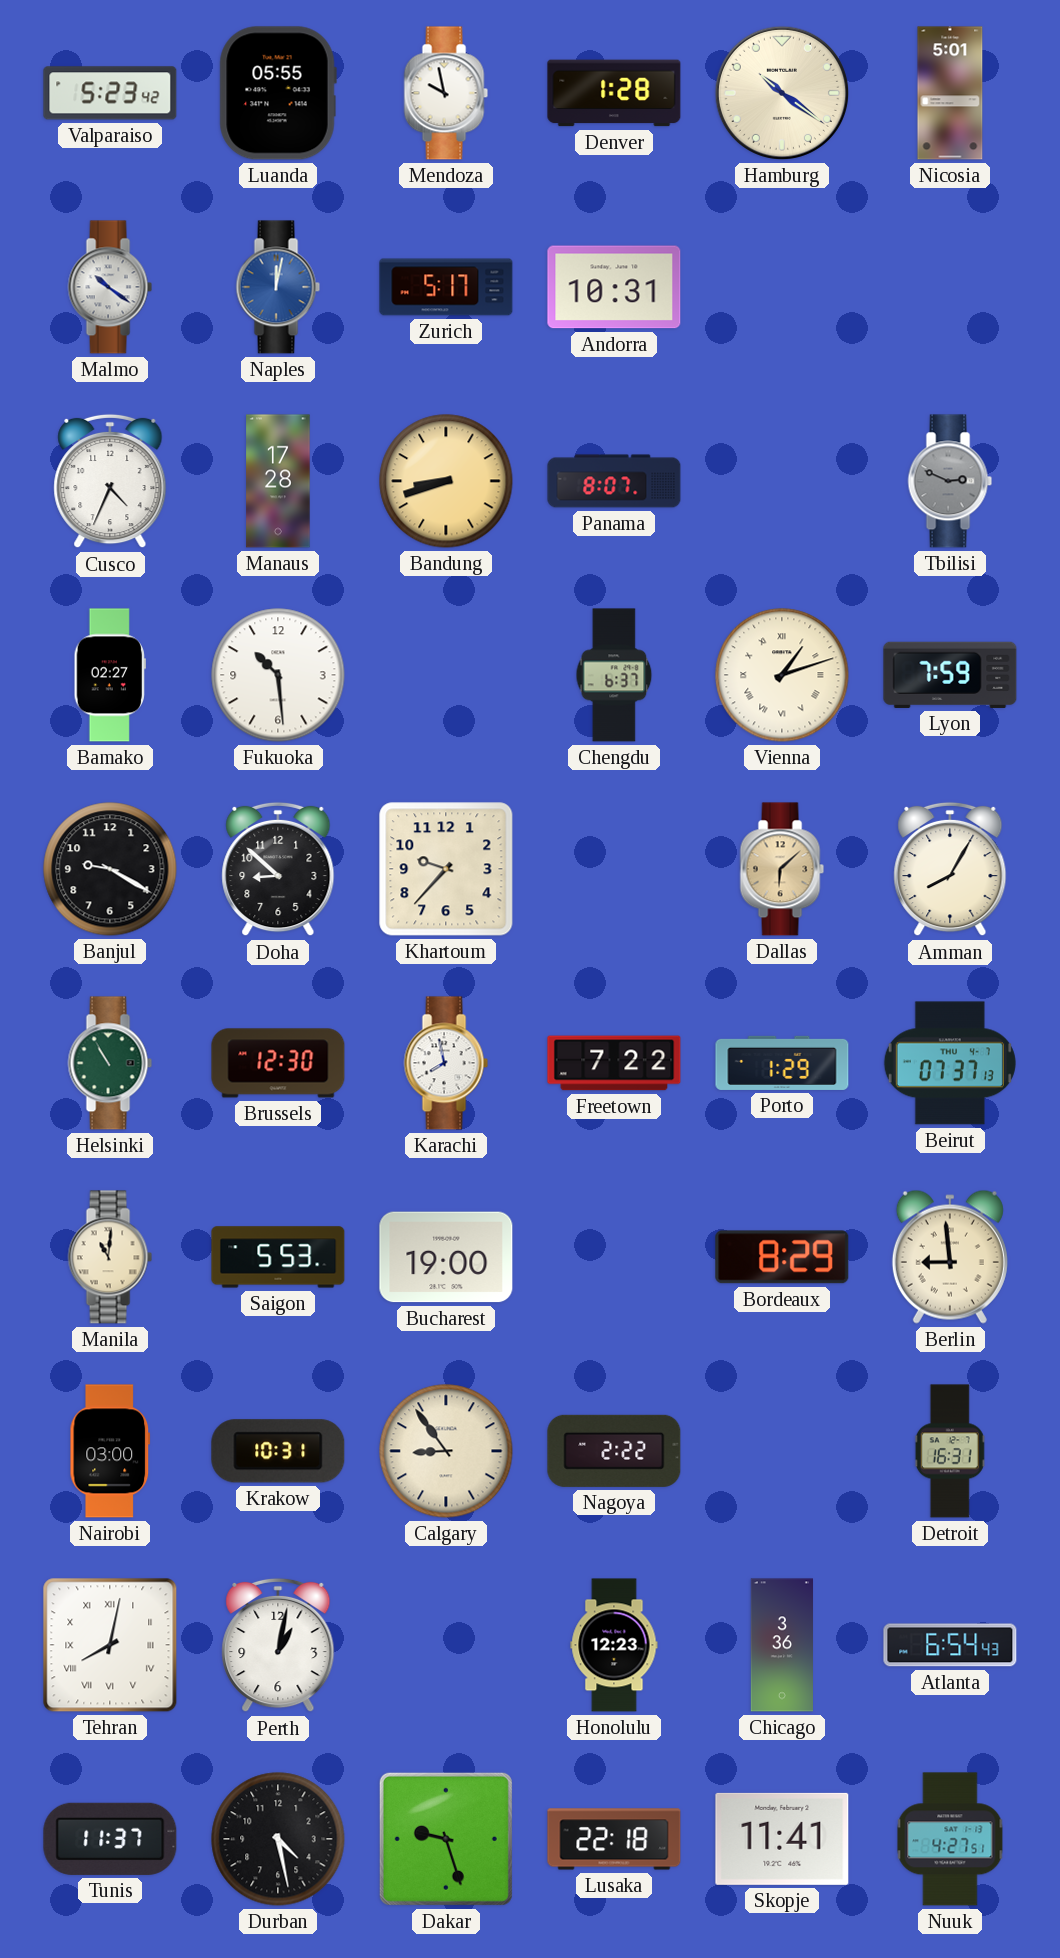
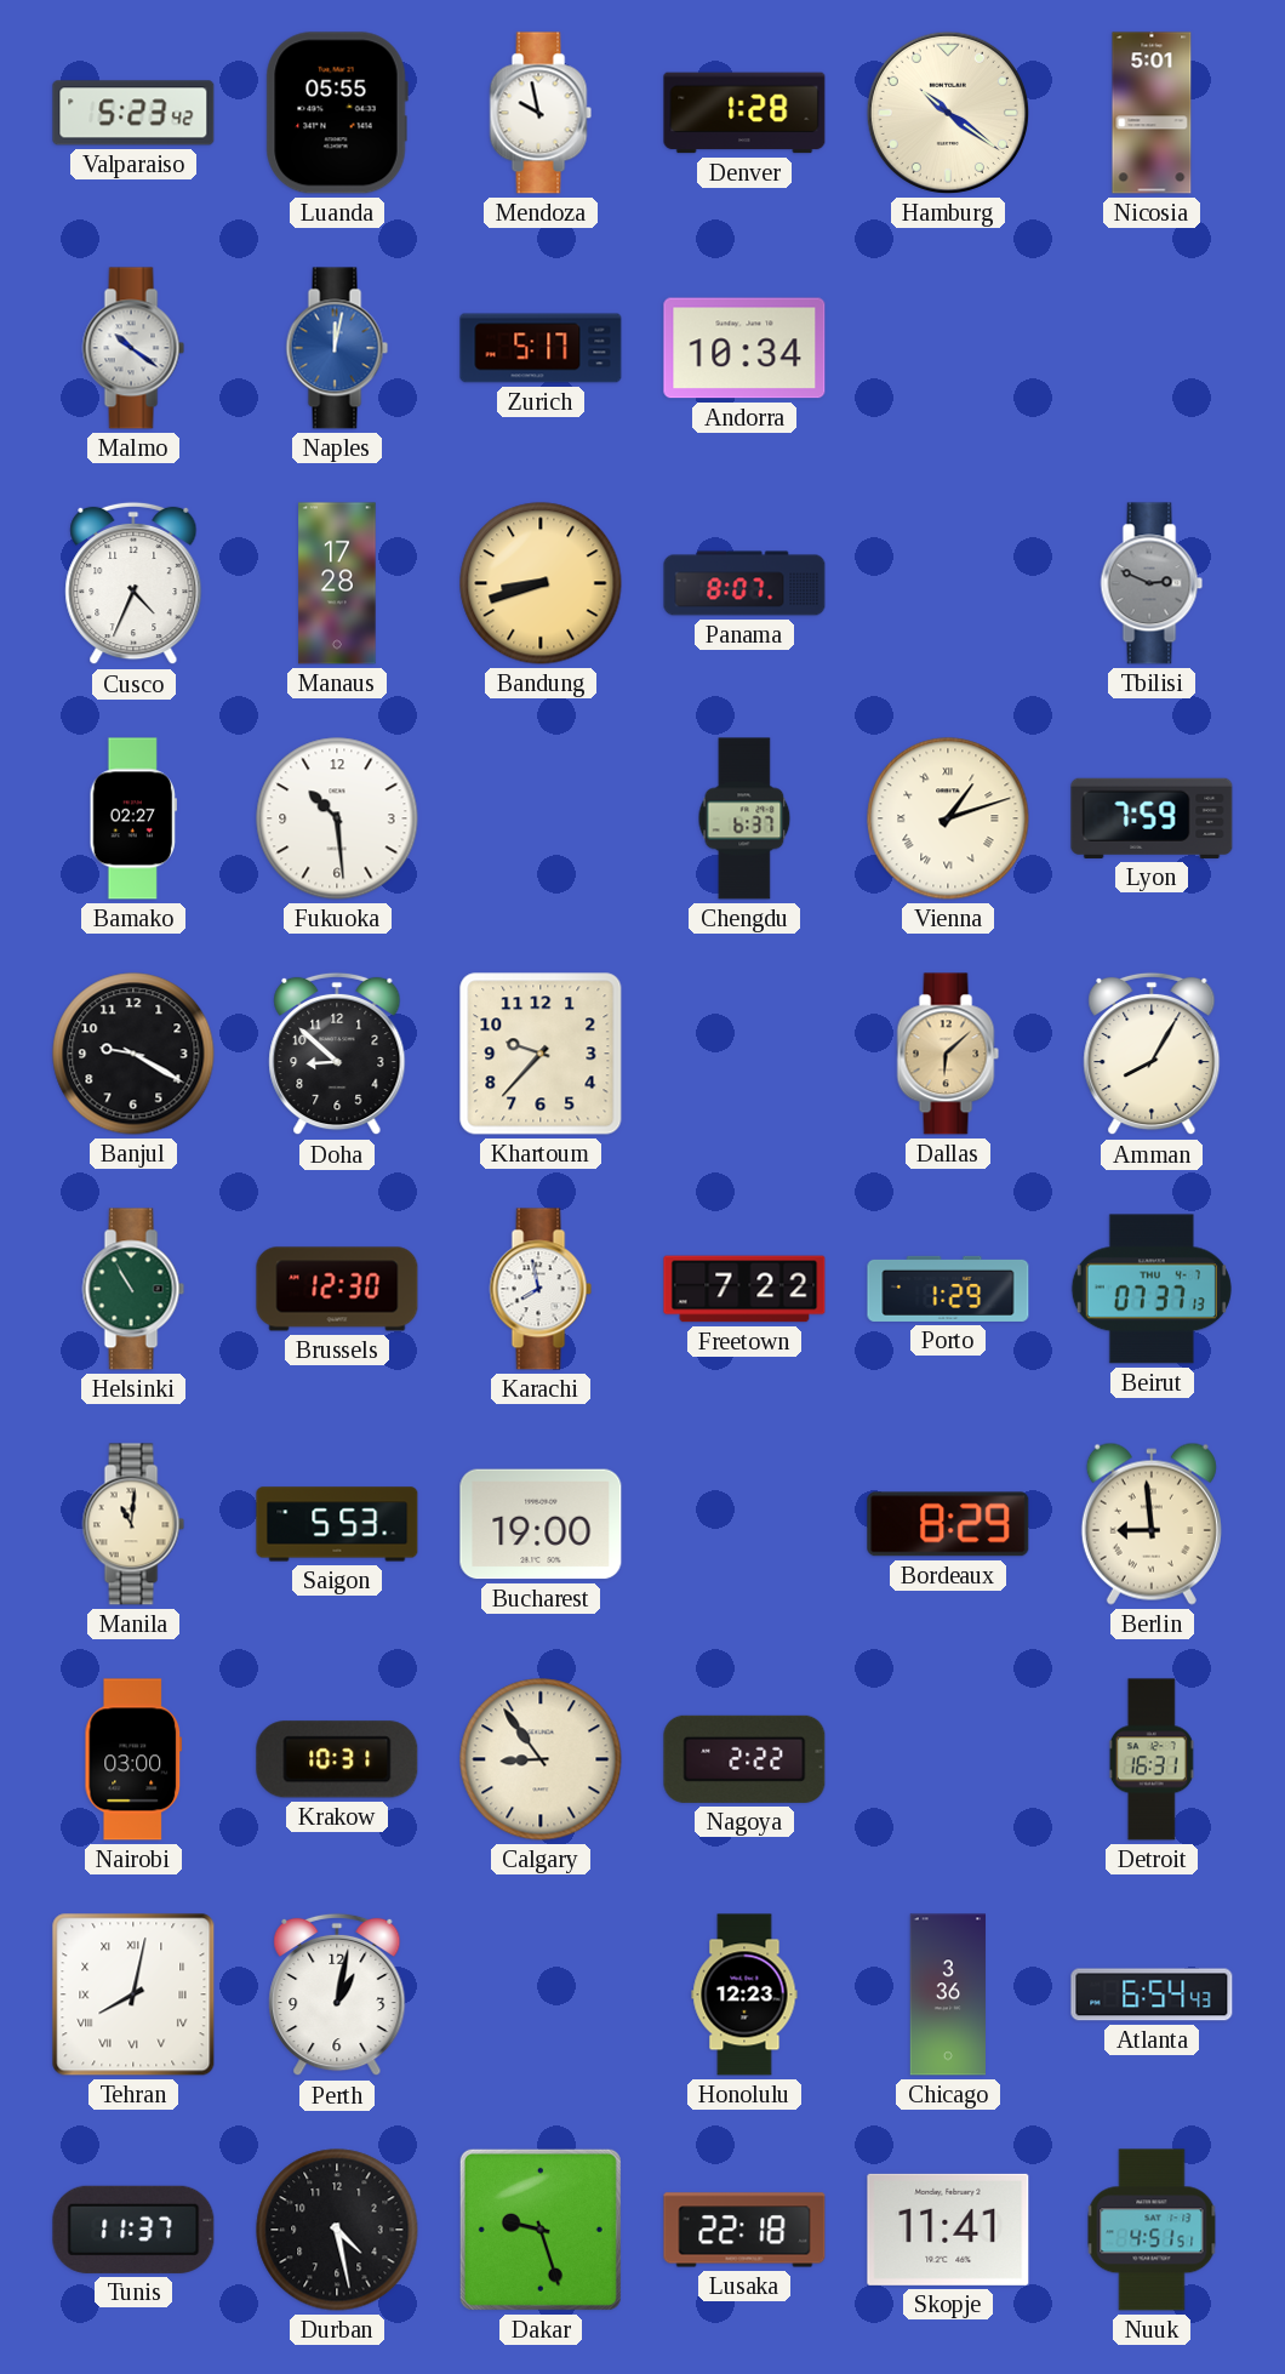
Andorra: 10:31 -> 10:34
Nuuk: 4:27 -> 4:51
